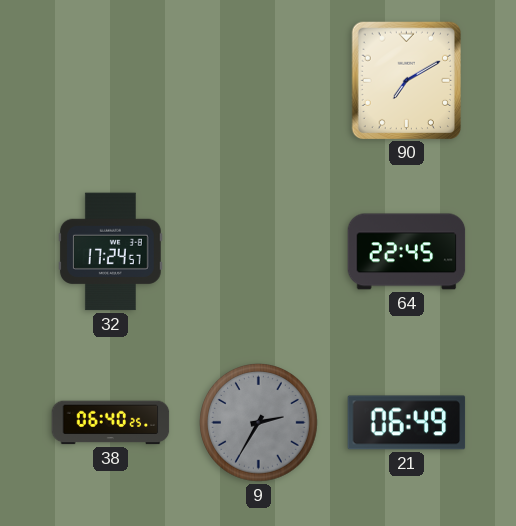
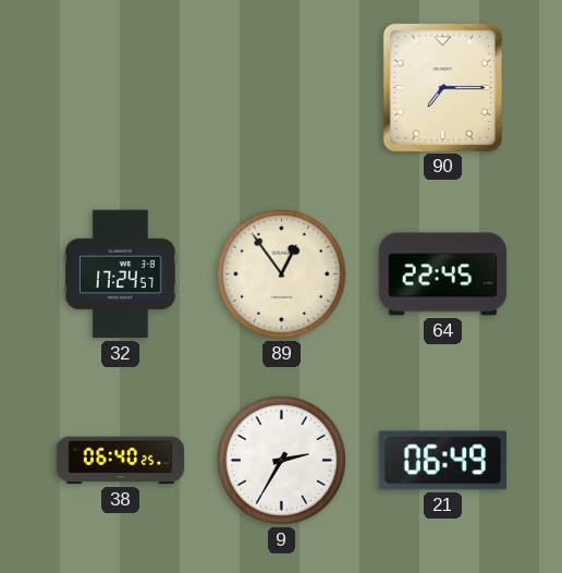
90: 7:10 -> 7:15
89: none -> 12:54
9 dial: grey -> white
